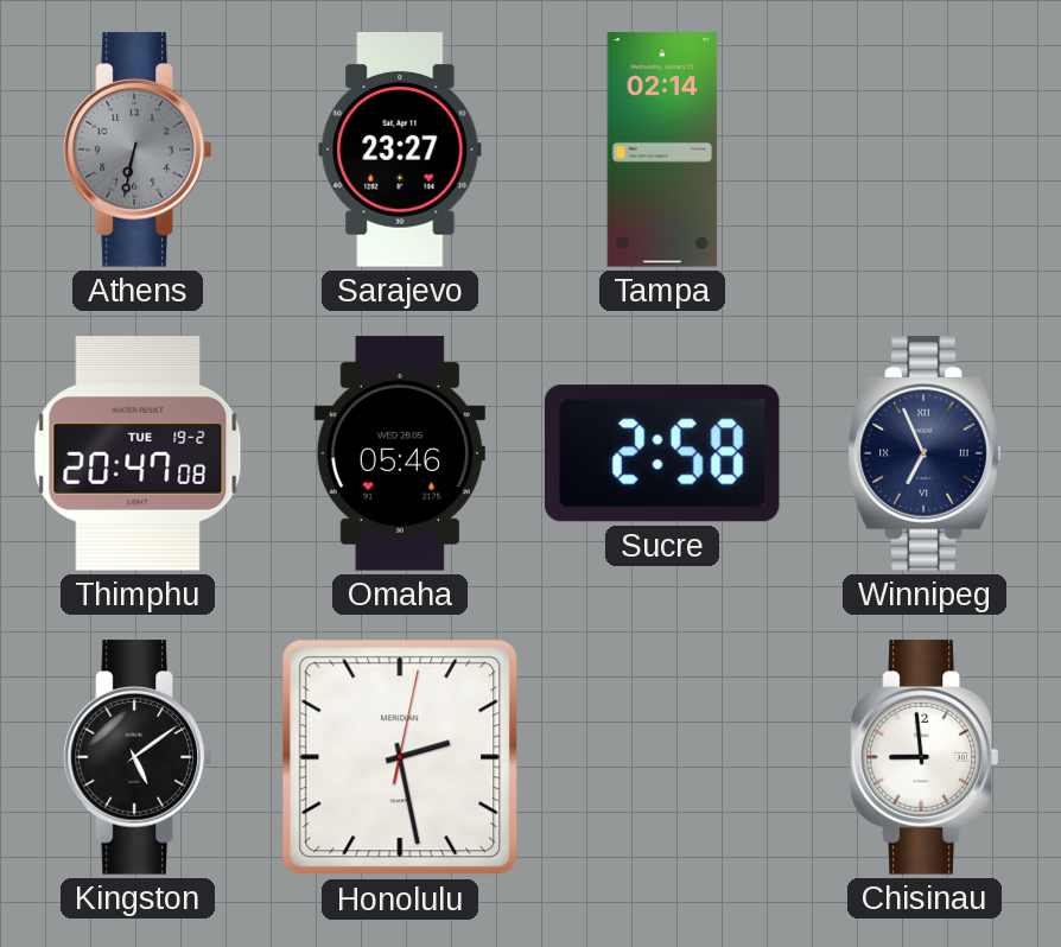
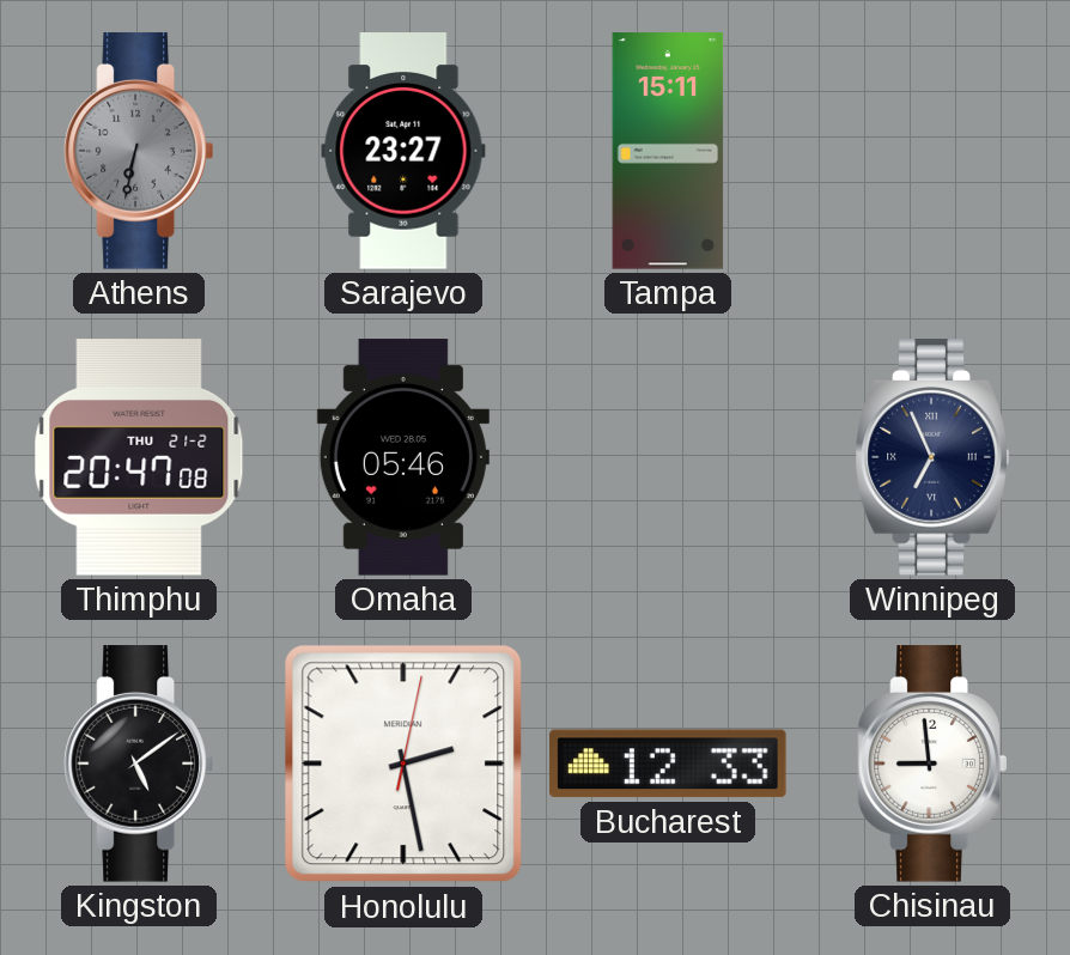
Tampa: 02:14 -> 15:11
Thimphu date: TUE 19-2 -> THU 21-2
Sucre: 2:58 -> none
Bucharest: none -> 12:33
